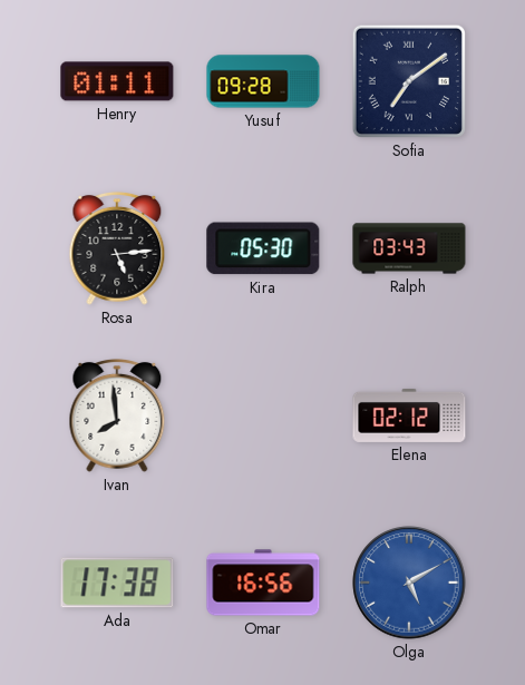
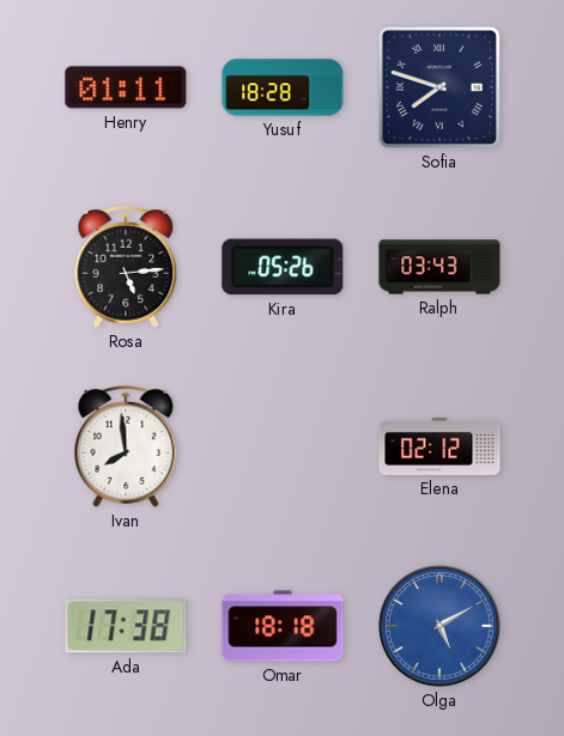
Yusuf: 09:28 -> 18:28
Sofia: 7:09 -> 7:48
Kira: 05:30 -> 05:26
Omar: 16:56 -> 18:18
